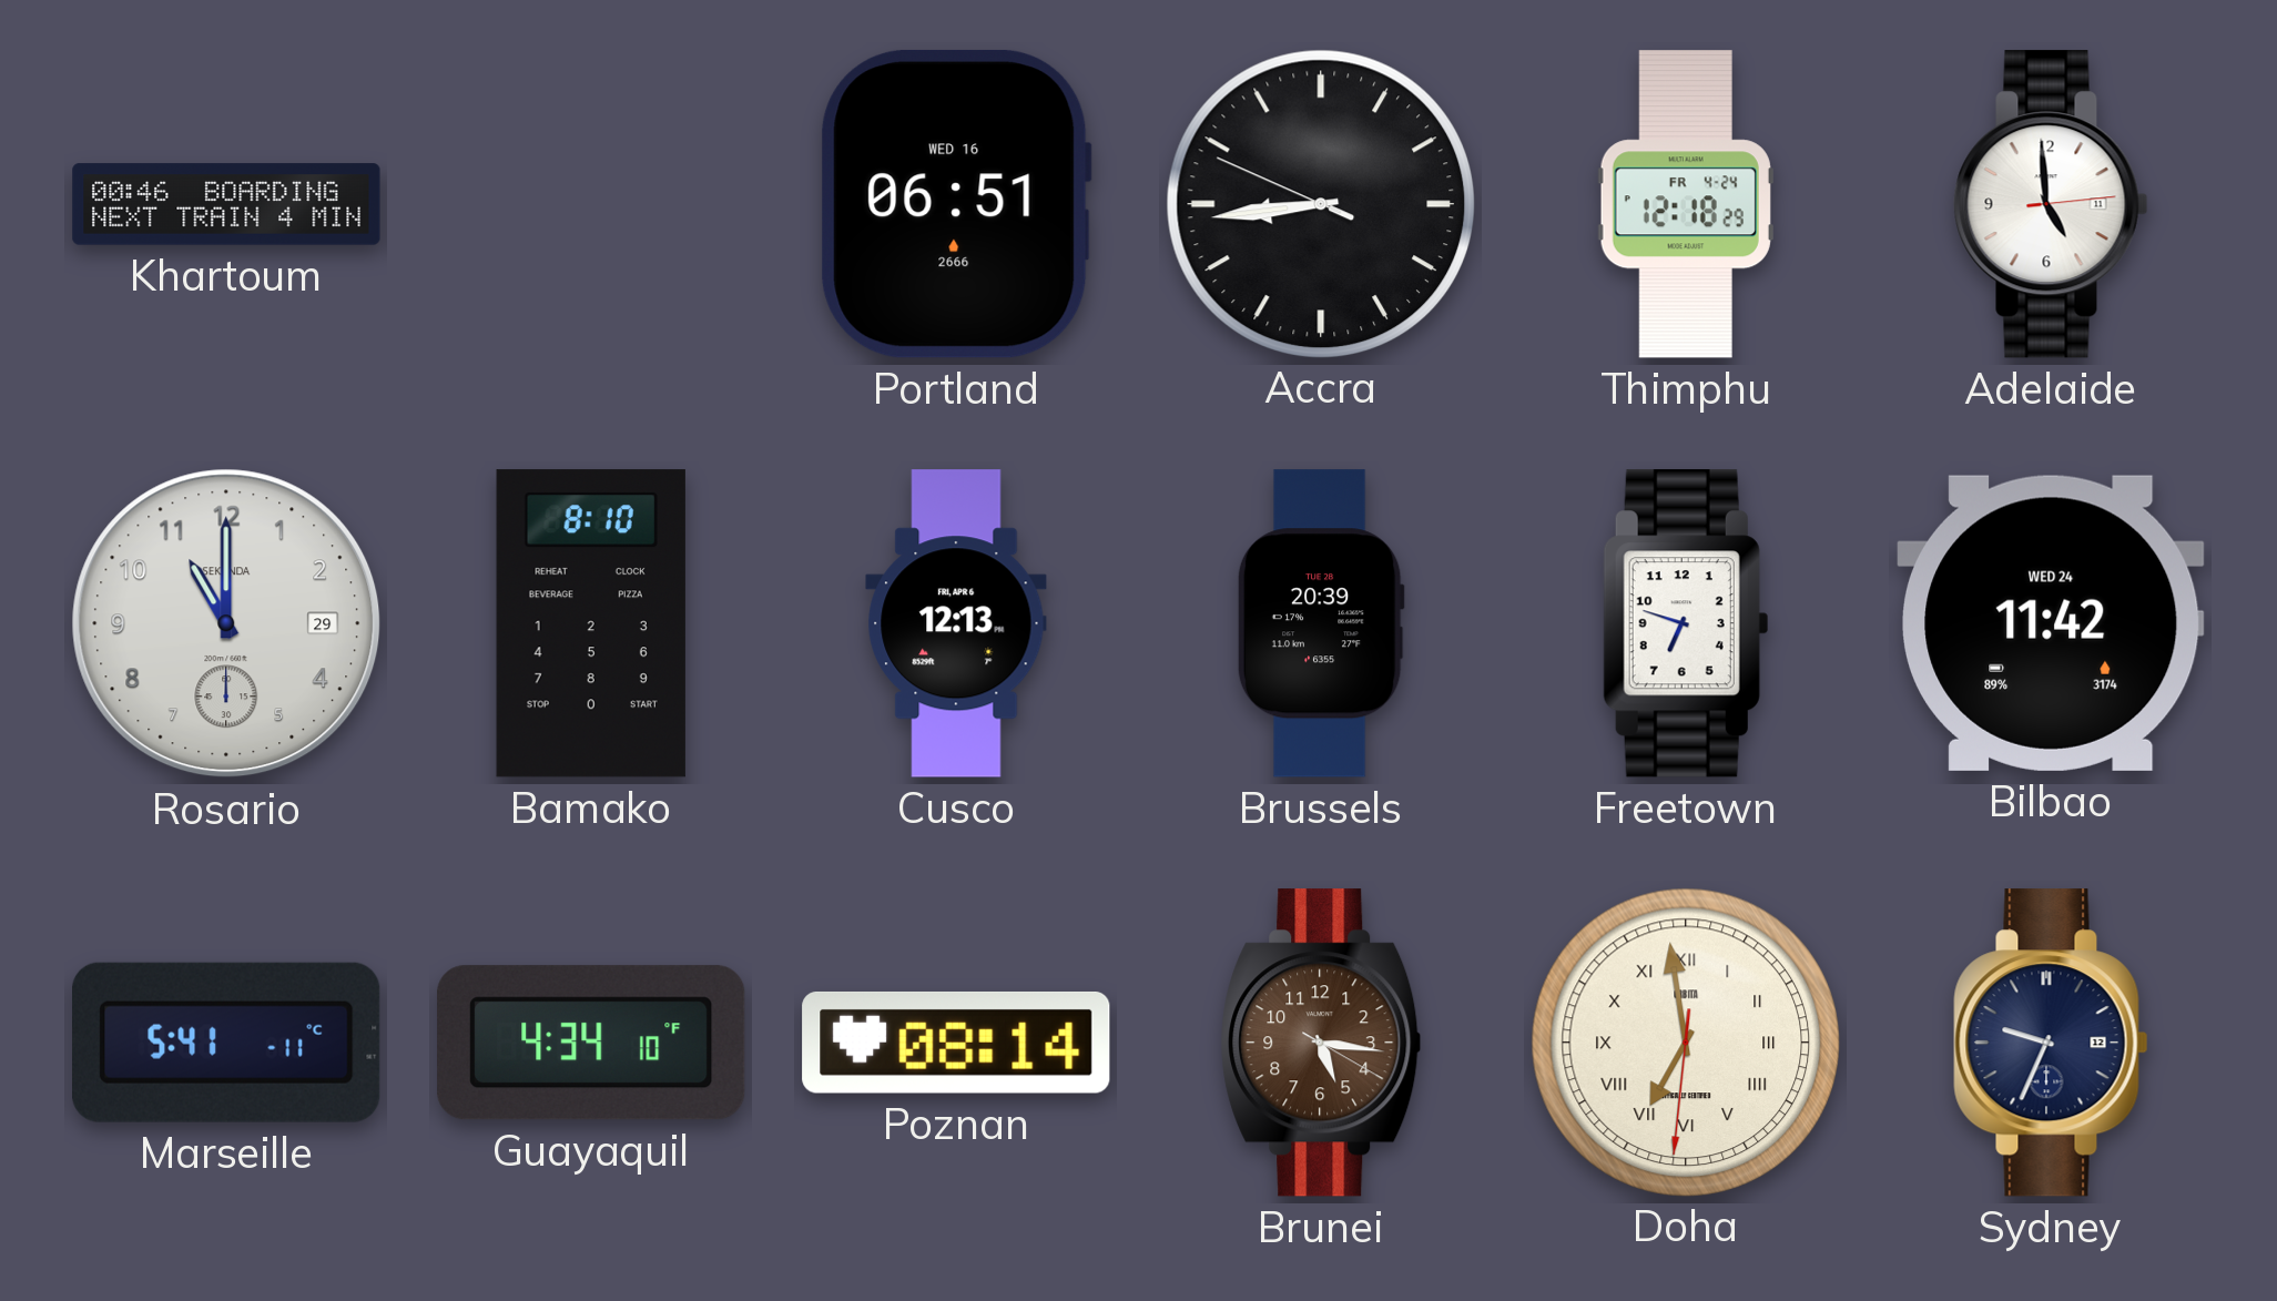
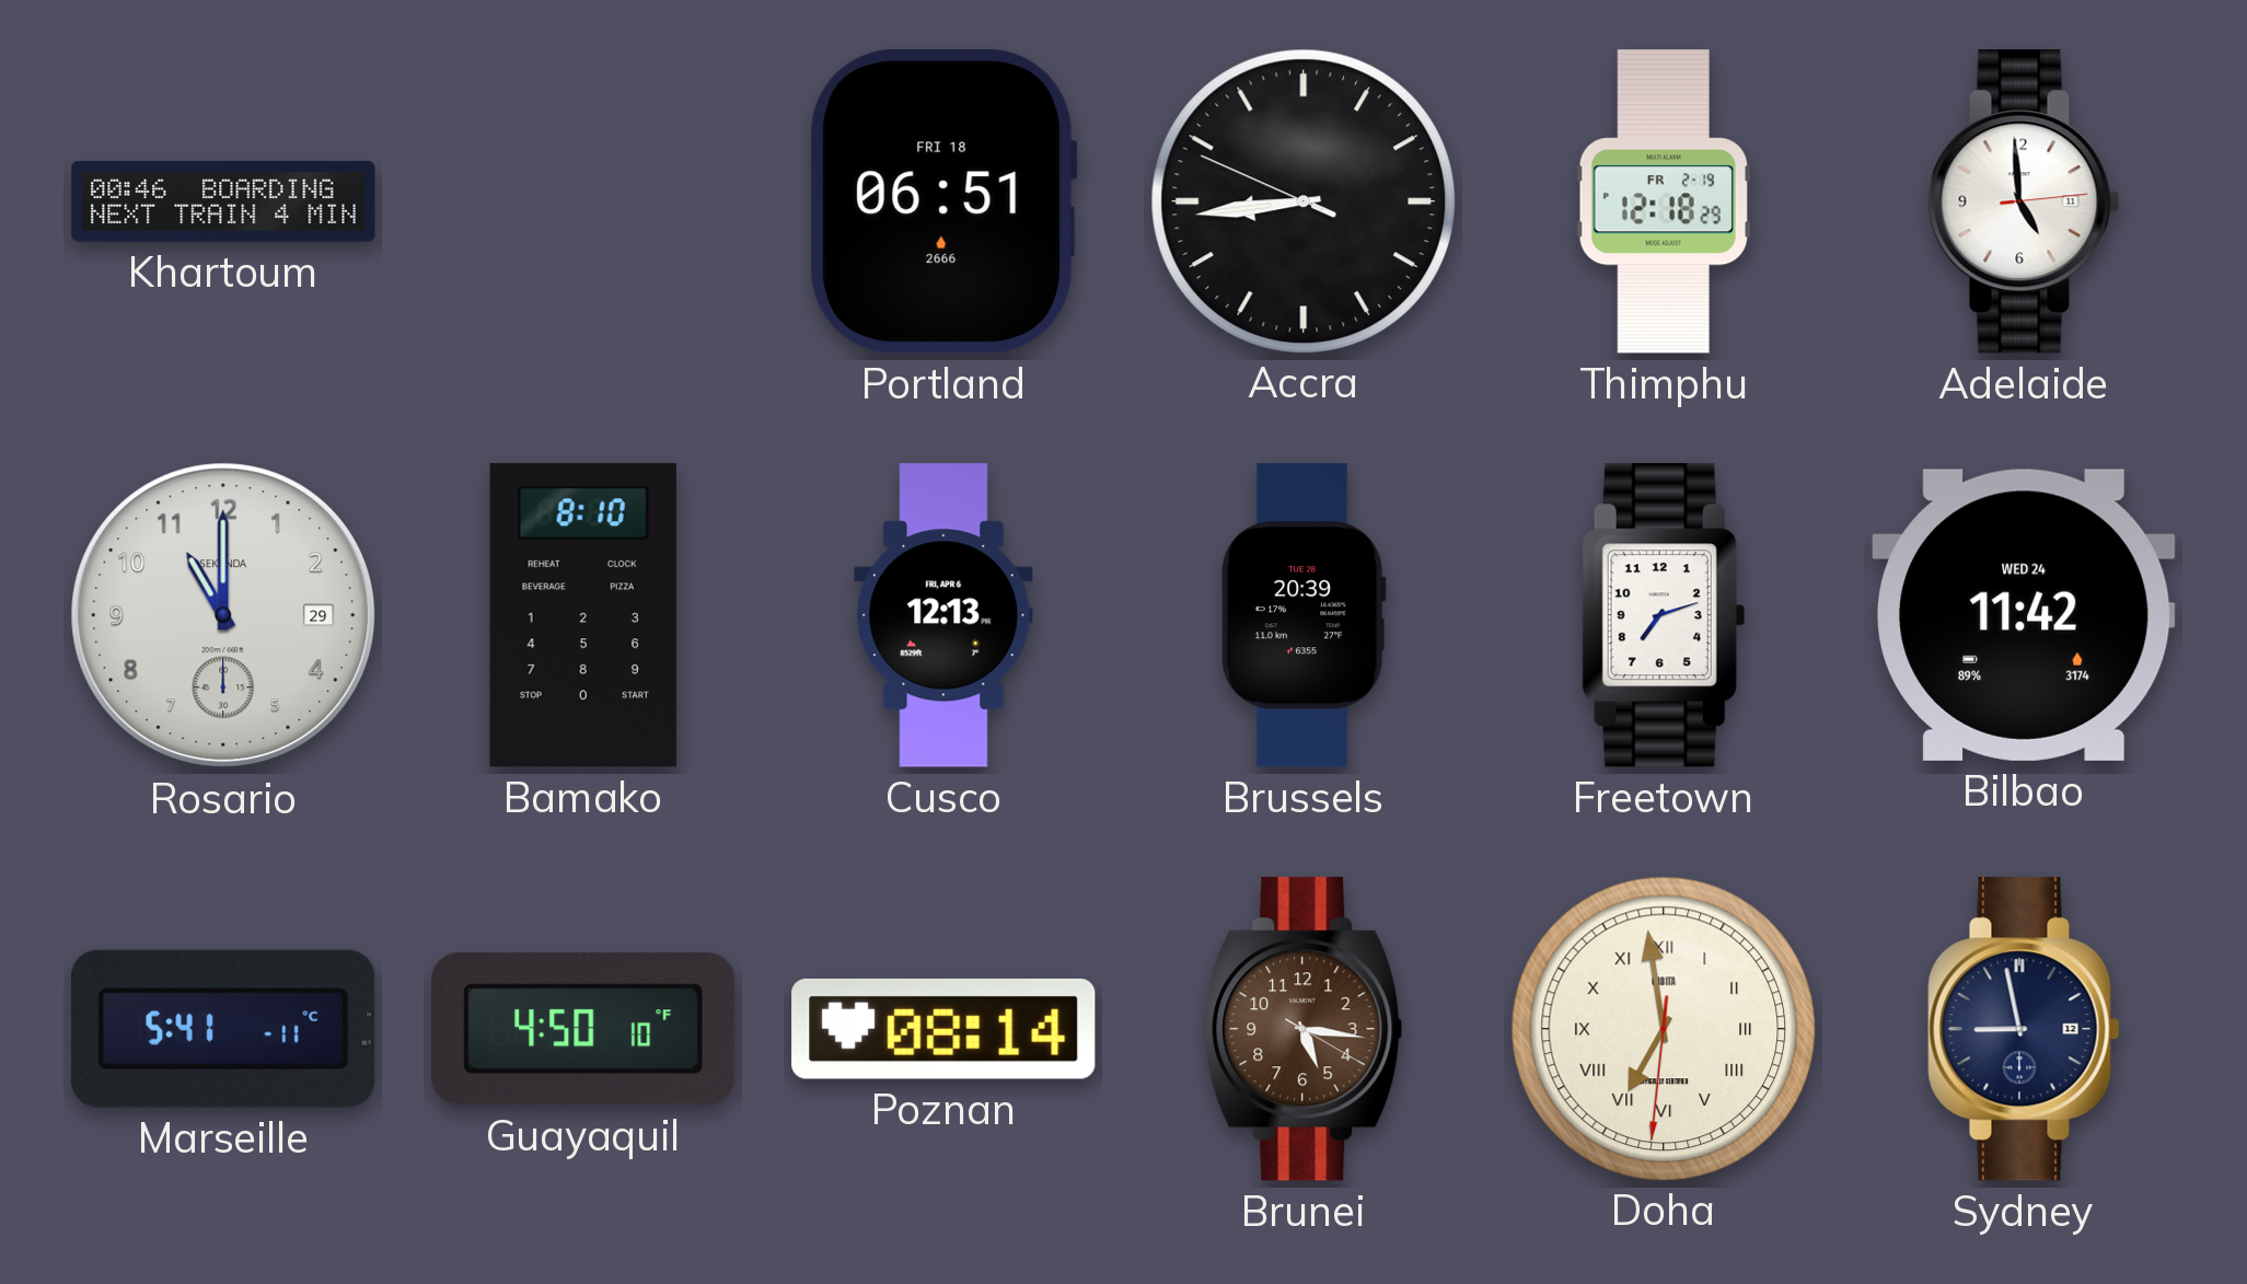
Portland date: WED 16 -> FRI 18
Thimphu date: FR 4-24 -> FR 2-19
Freetown: 6:48 -> 7:12
Guayaquil: 4:34 -> 4:50
Sydney: 9:34 -> 8:58
